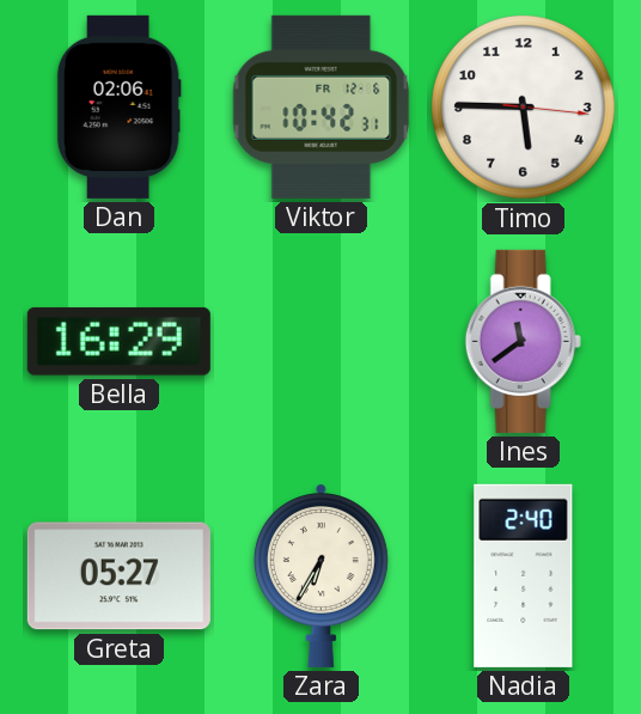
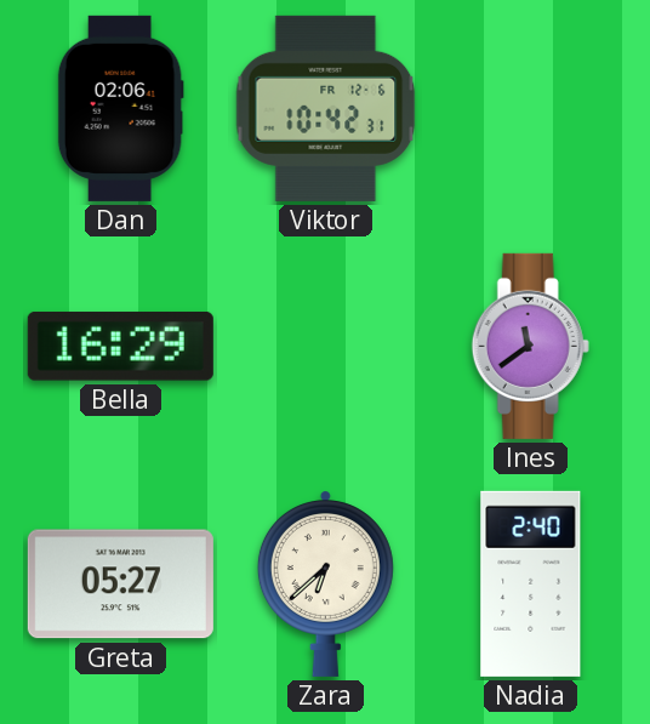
Timo: 5:45 -> none
Zara: 6:35 -> 6:38
